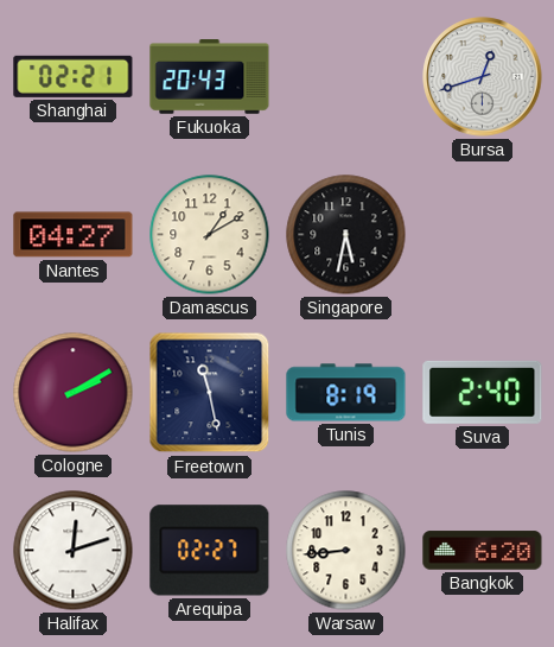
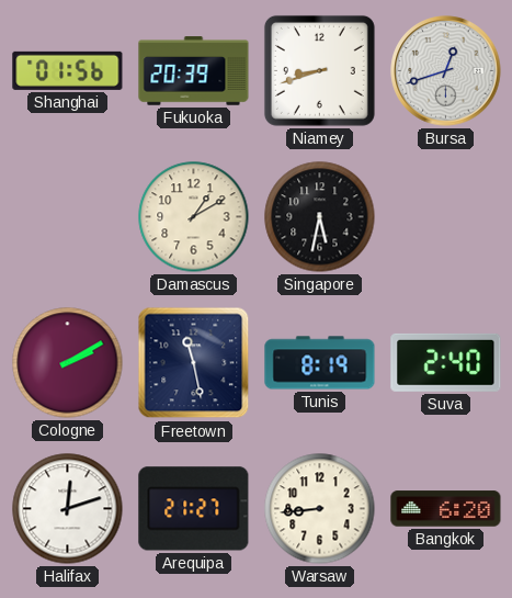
Shanghai: 02:21 -> 01:56
Fukuoka: 20:43 -> 20:39
Niamey: none -> 8:42
Nantes: 04:27 -> none
Arequipa: 02:27 -> 21:27
